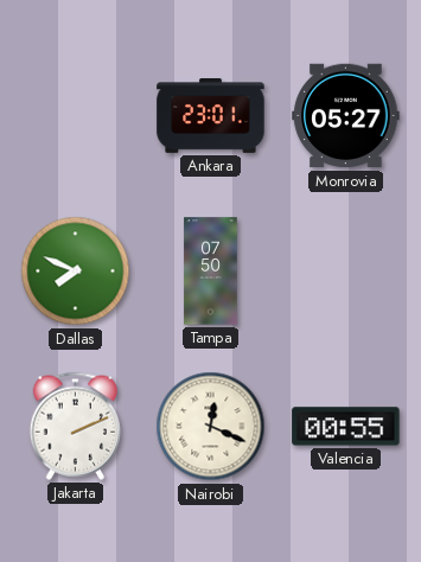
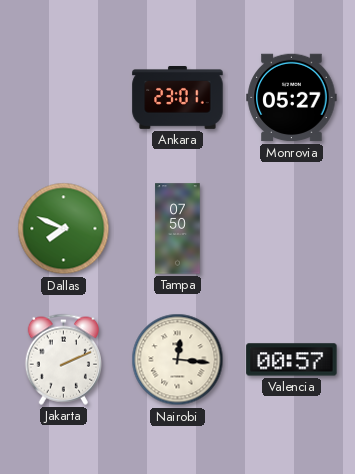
Nairobi: 12:19 -> 12:16
Valencia: 00:55 -> 00:57
